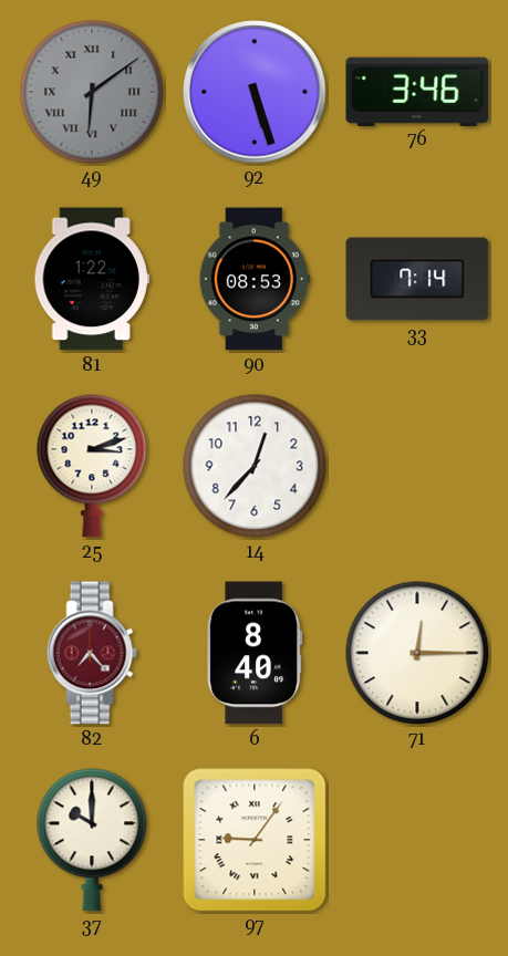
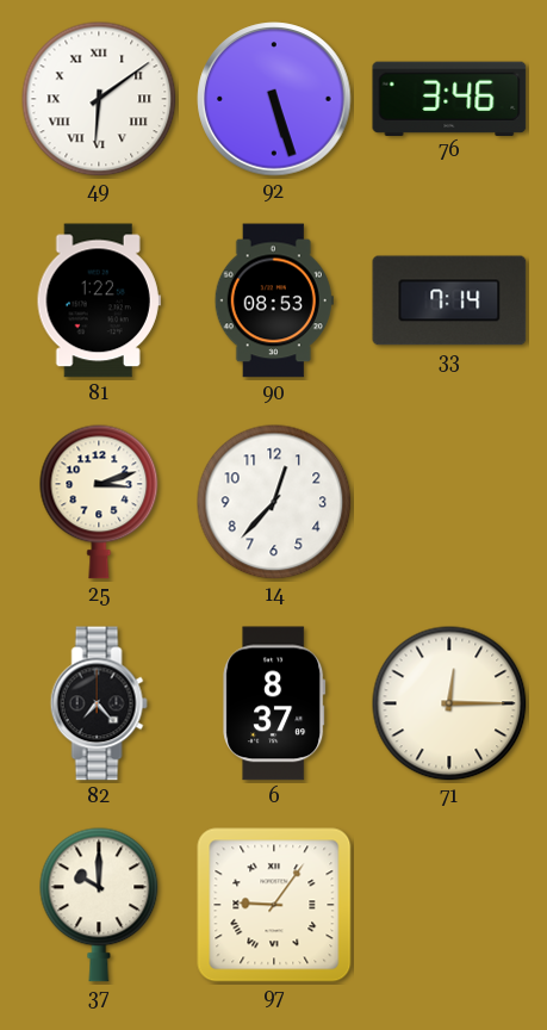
49 dial: grey -> white
82 dial: burgundy -> black
6: 8:40 -> 8:37
